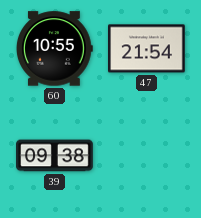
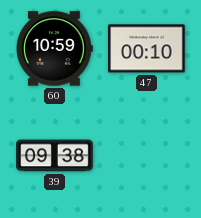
60: 10:55 -> 10:59
47: 21:54 -> 00:10
